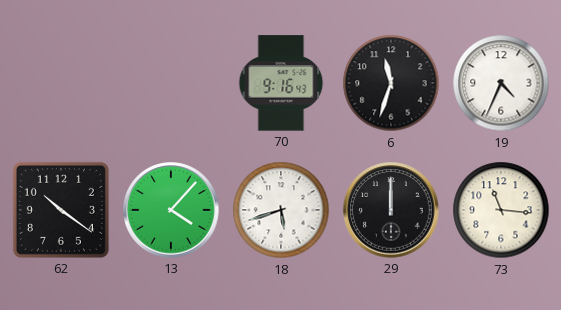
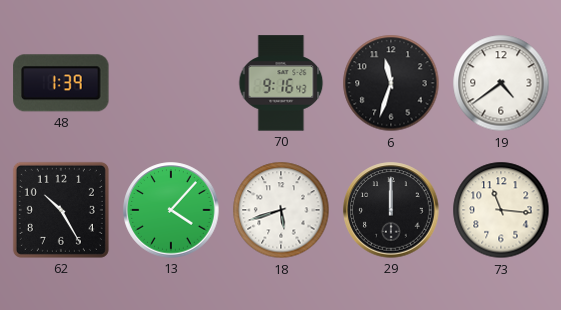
48: none -> 1:39
19: 4:34 -> 4:39
62: 10:21 -> 10:25
